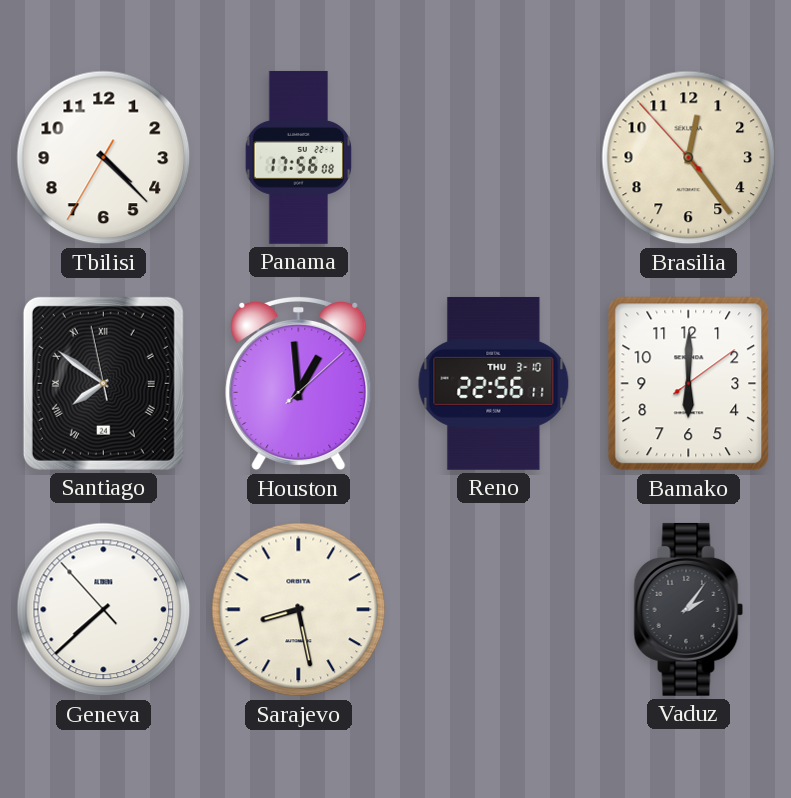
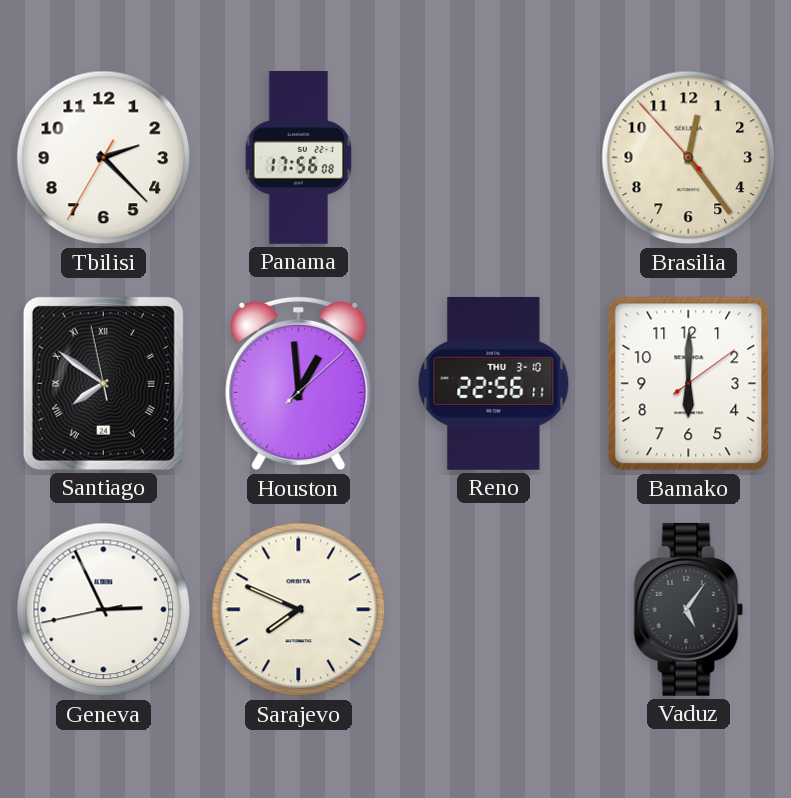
Tbilisi: 4:22 -> 2:22
Geneva: 7:37 -> 2:55
Sarajevo: 8:28 -> 7:49
Vaduz: 2:06 -> 5:06
